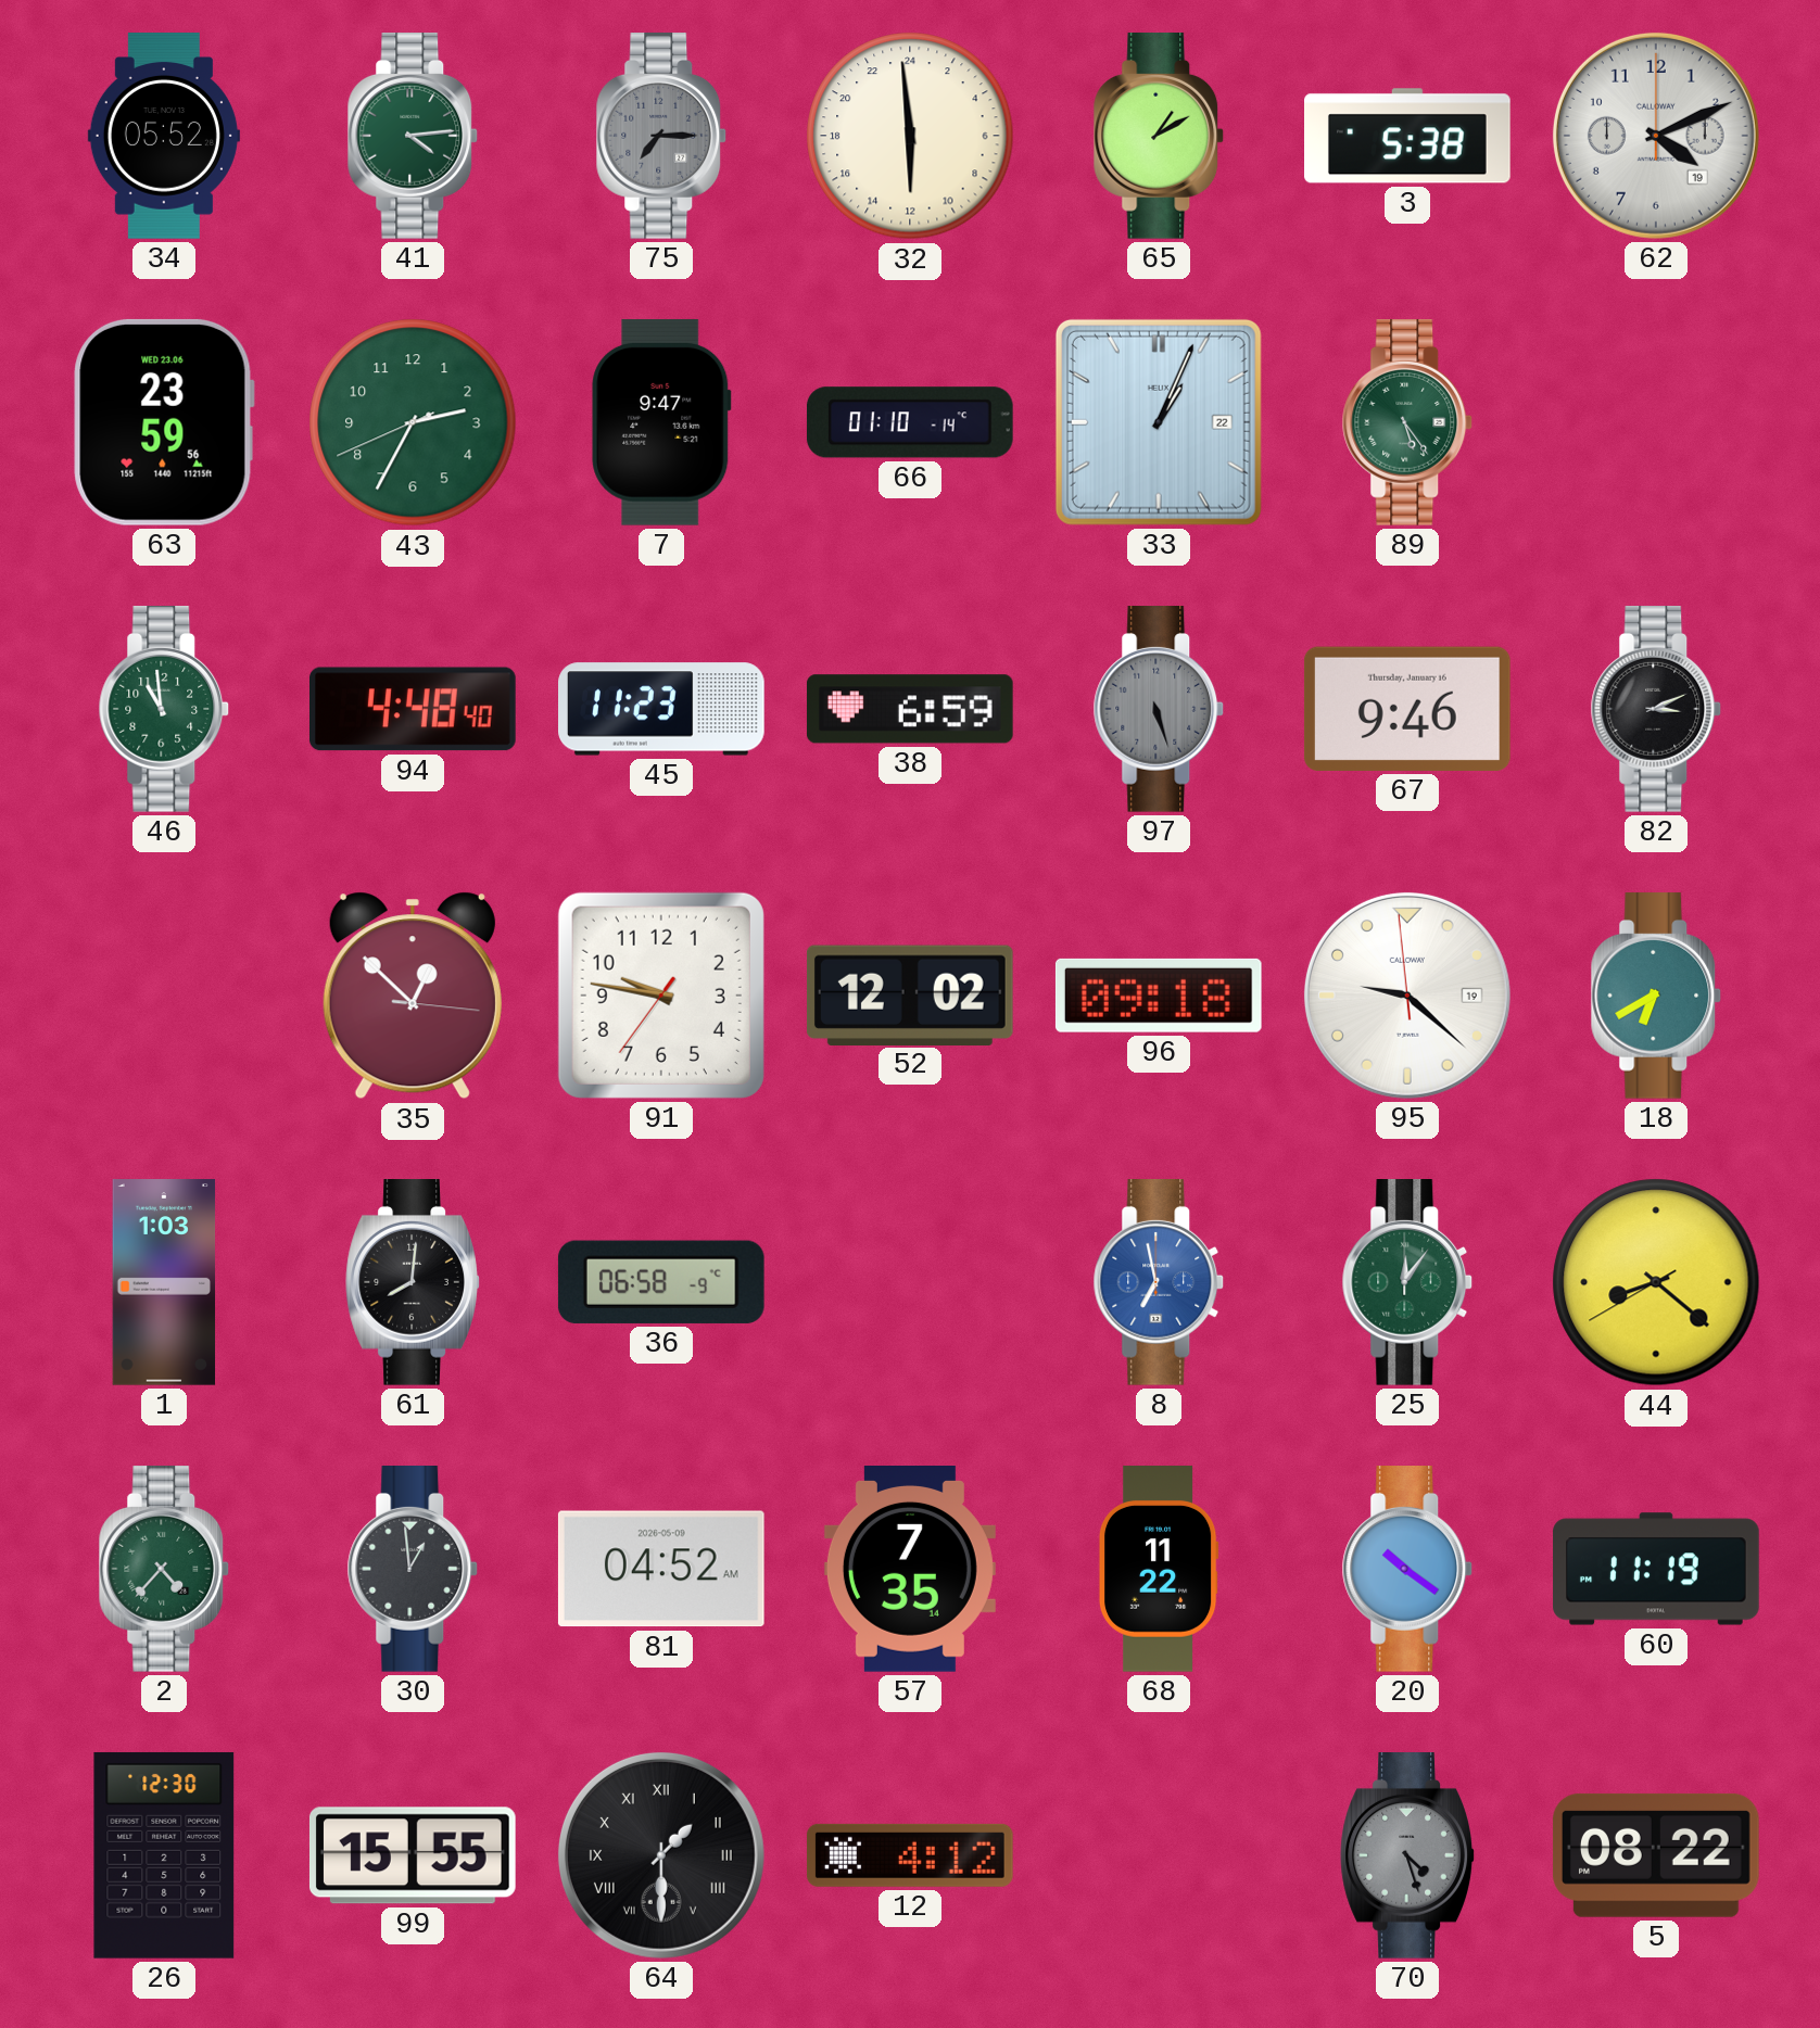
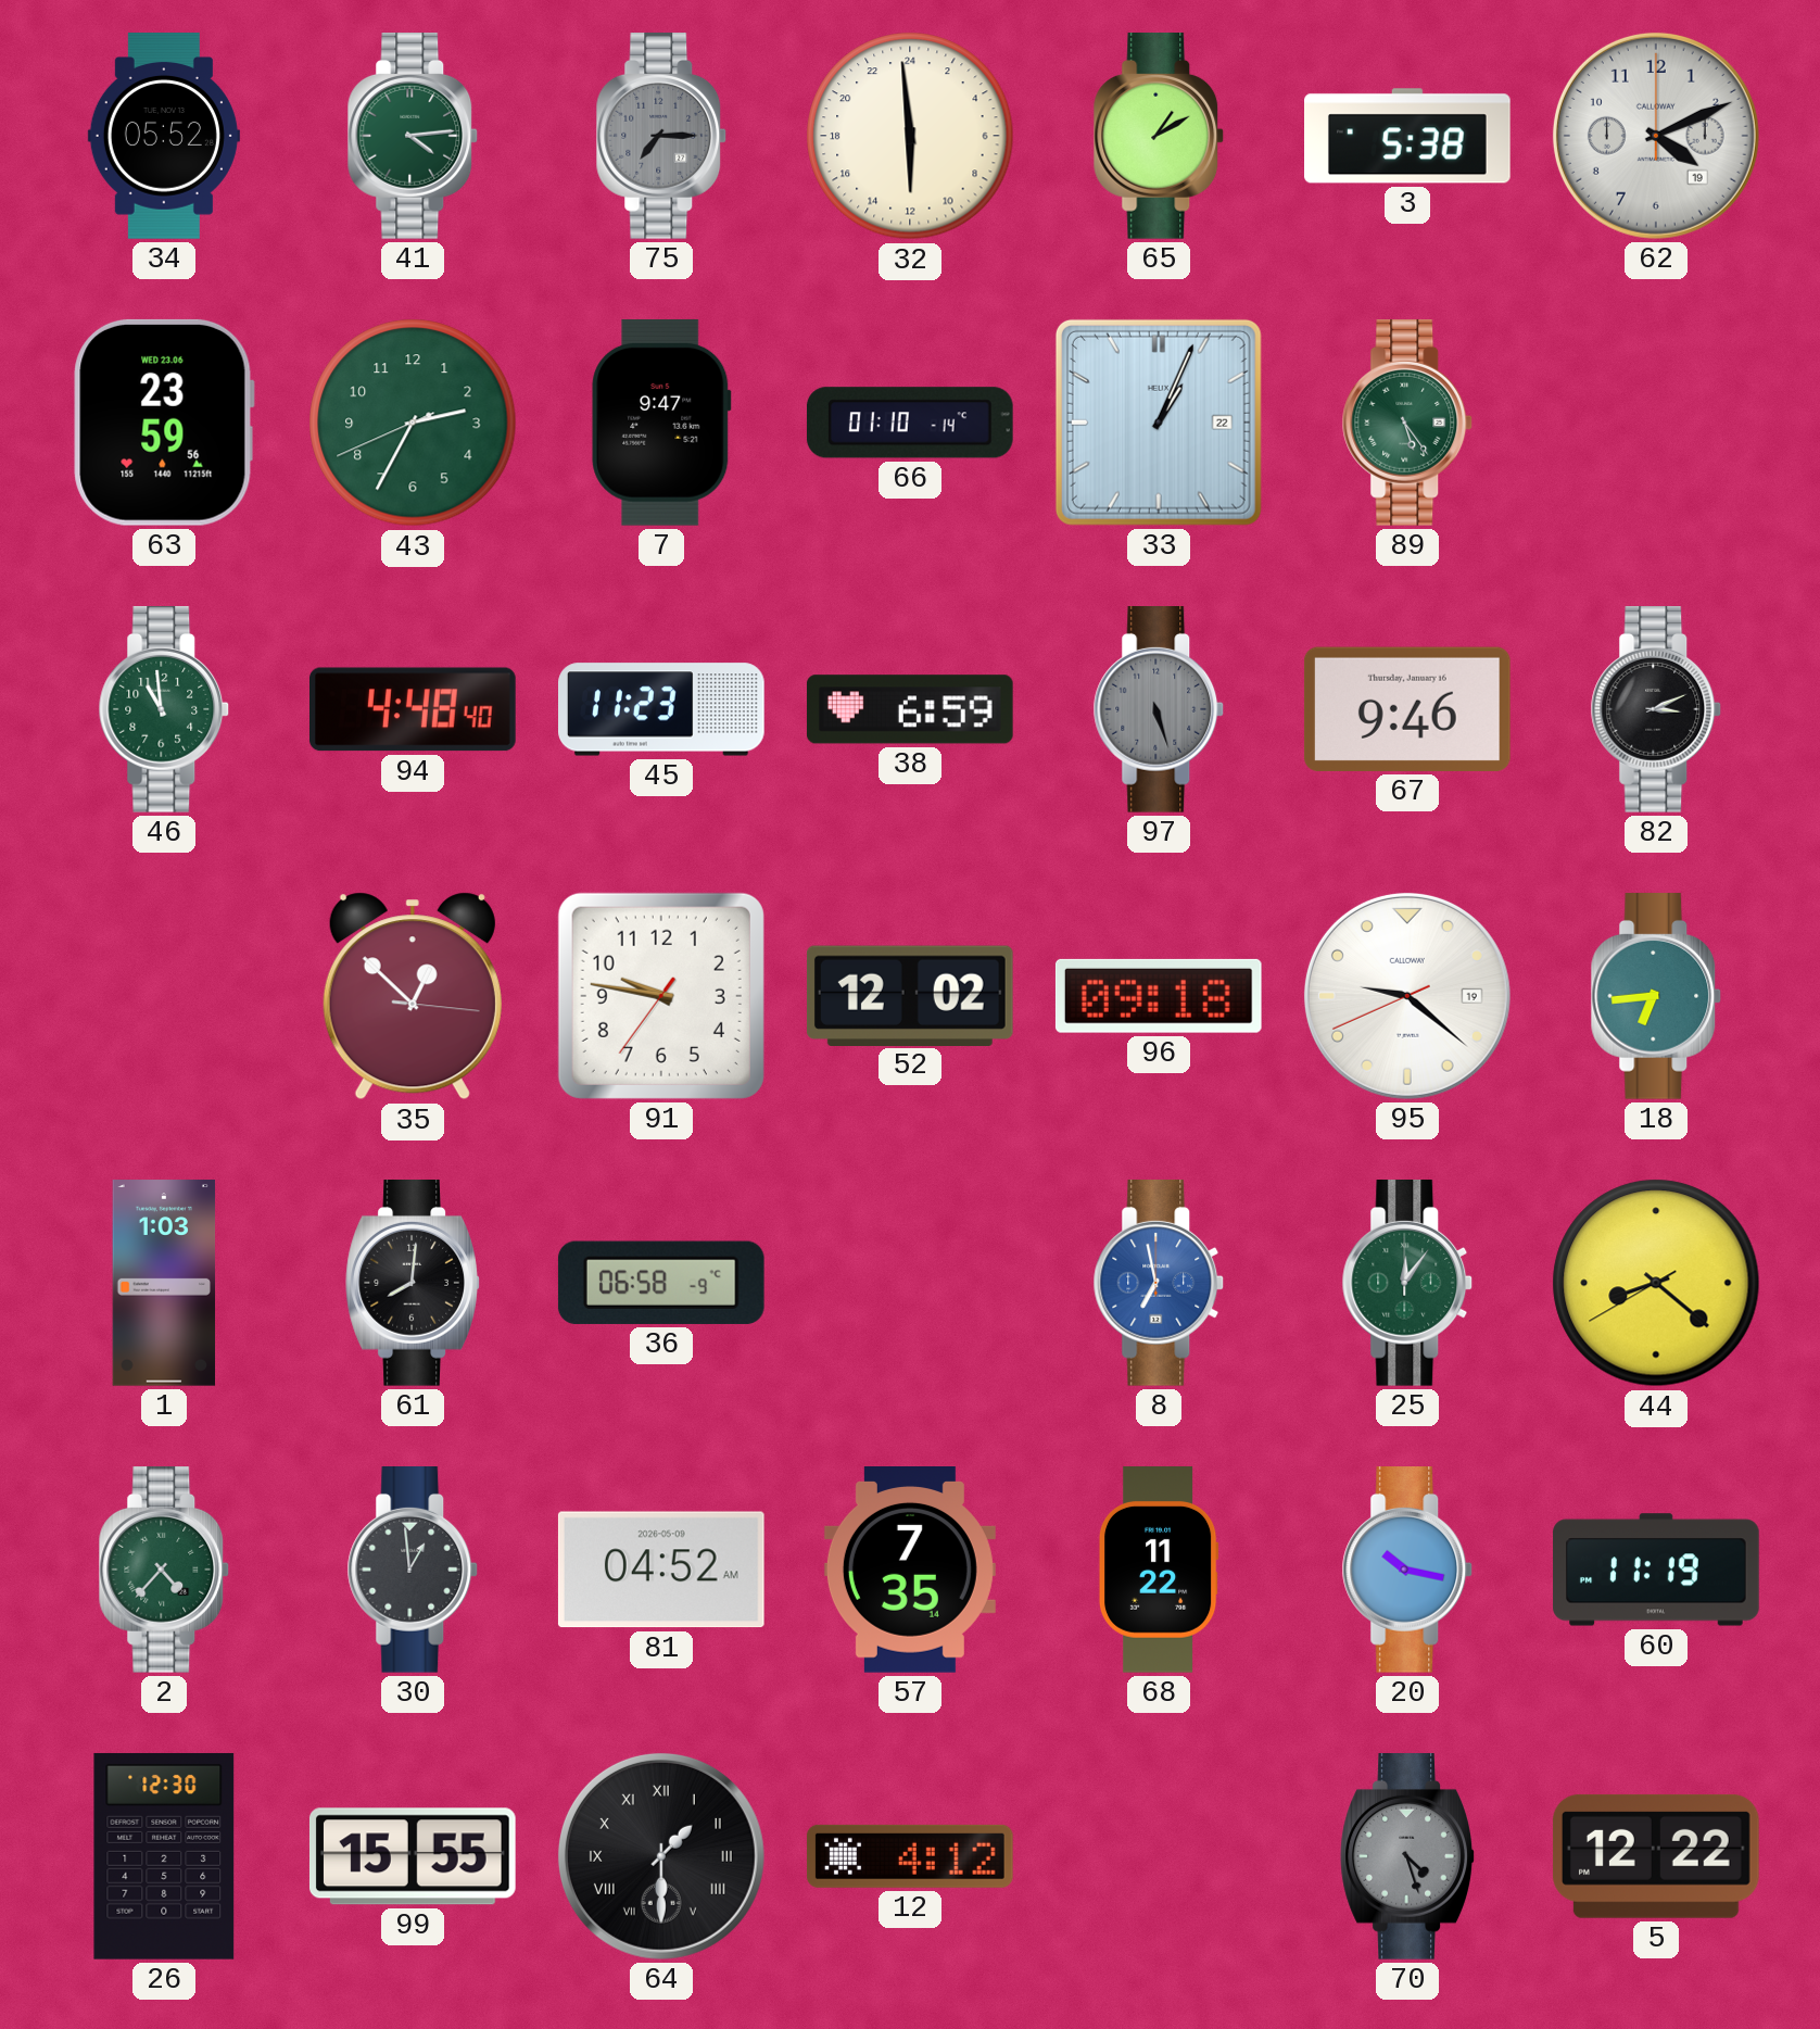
95: 9:21:59 -> 9:21:41
18: 6:40 -> 6:44
20: 10:21 -> 10:17
5: 08:22 -> 12:22
